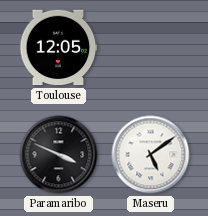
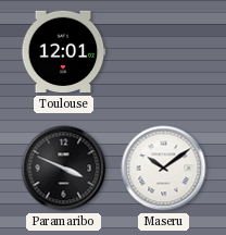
Toulouse: 12:05 -> 12:01
Maseru: 5:09 -> 10:09
